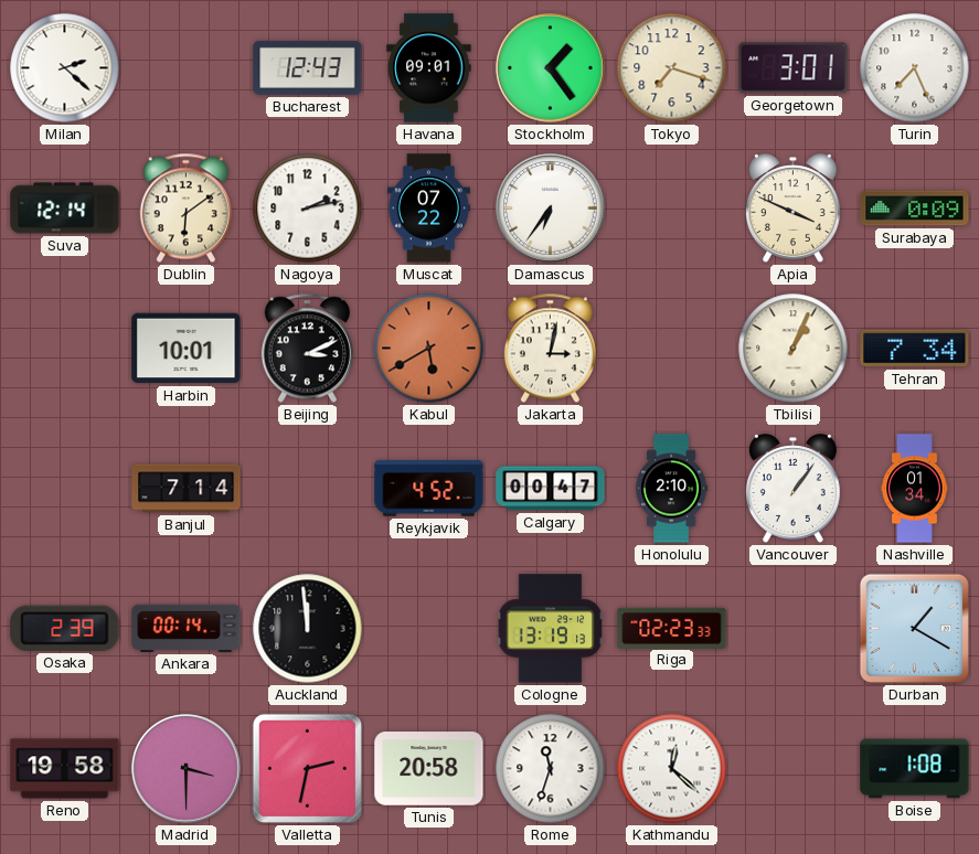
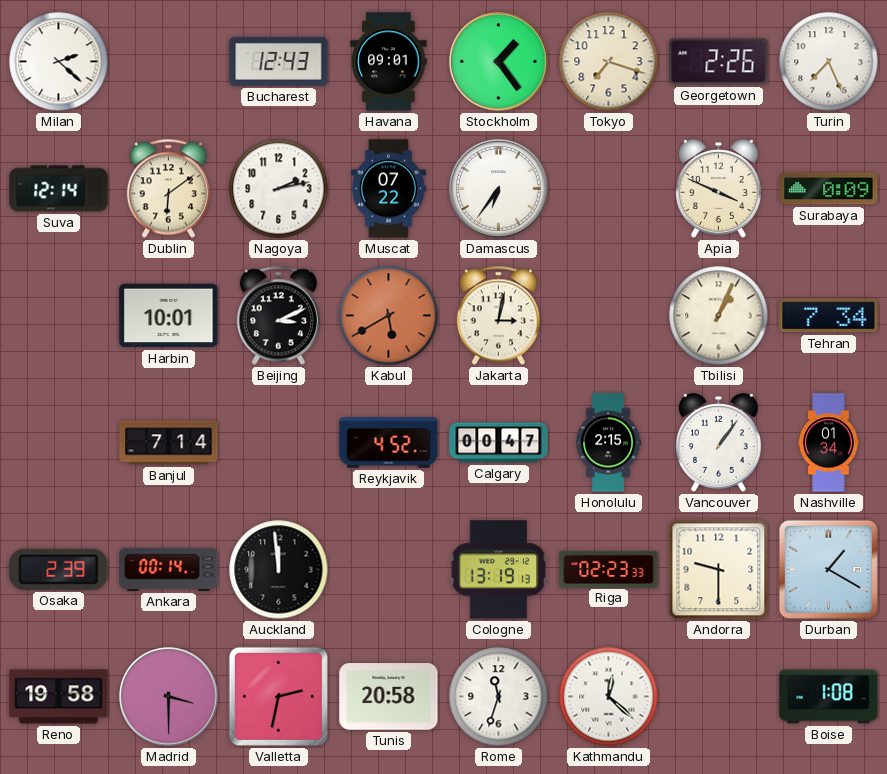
Georgetown: 3:01 -> 2:26
Honolulu: 2:10 -> 2:15
Andorra: none -> 9:30
